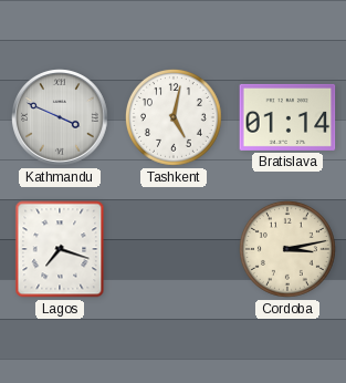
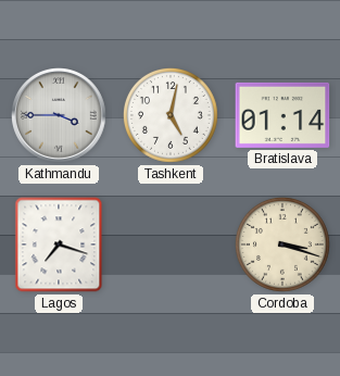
Kathmandu: 3:49 -> 3:45
Cordoba: 3:13 -> 3:18
